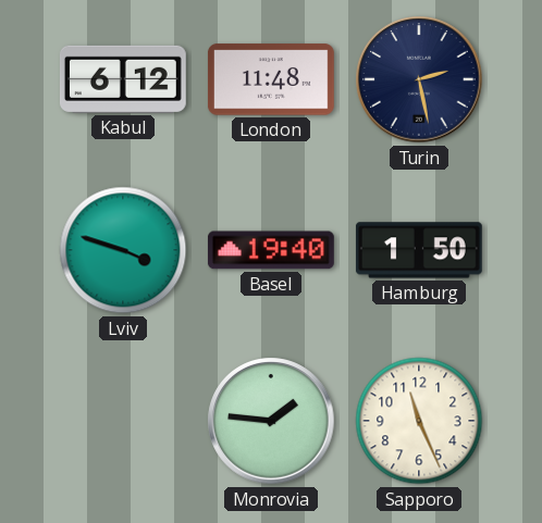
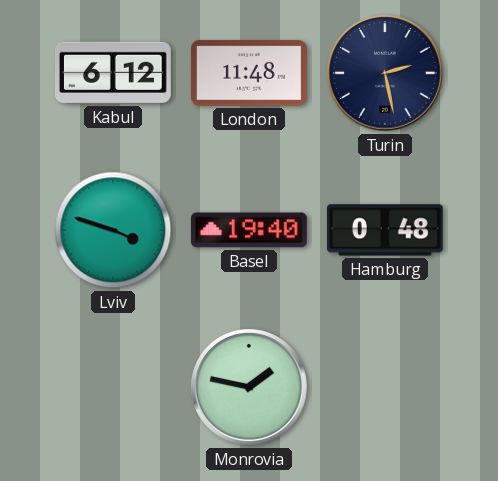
Hamburg: 1:50 -> 0:48
Monrovia: 1:46 -> 1:47
Sapporo: 11:26 -> none
